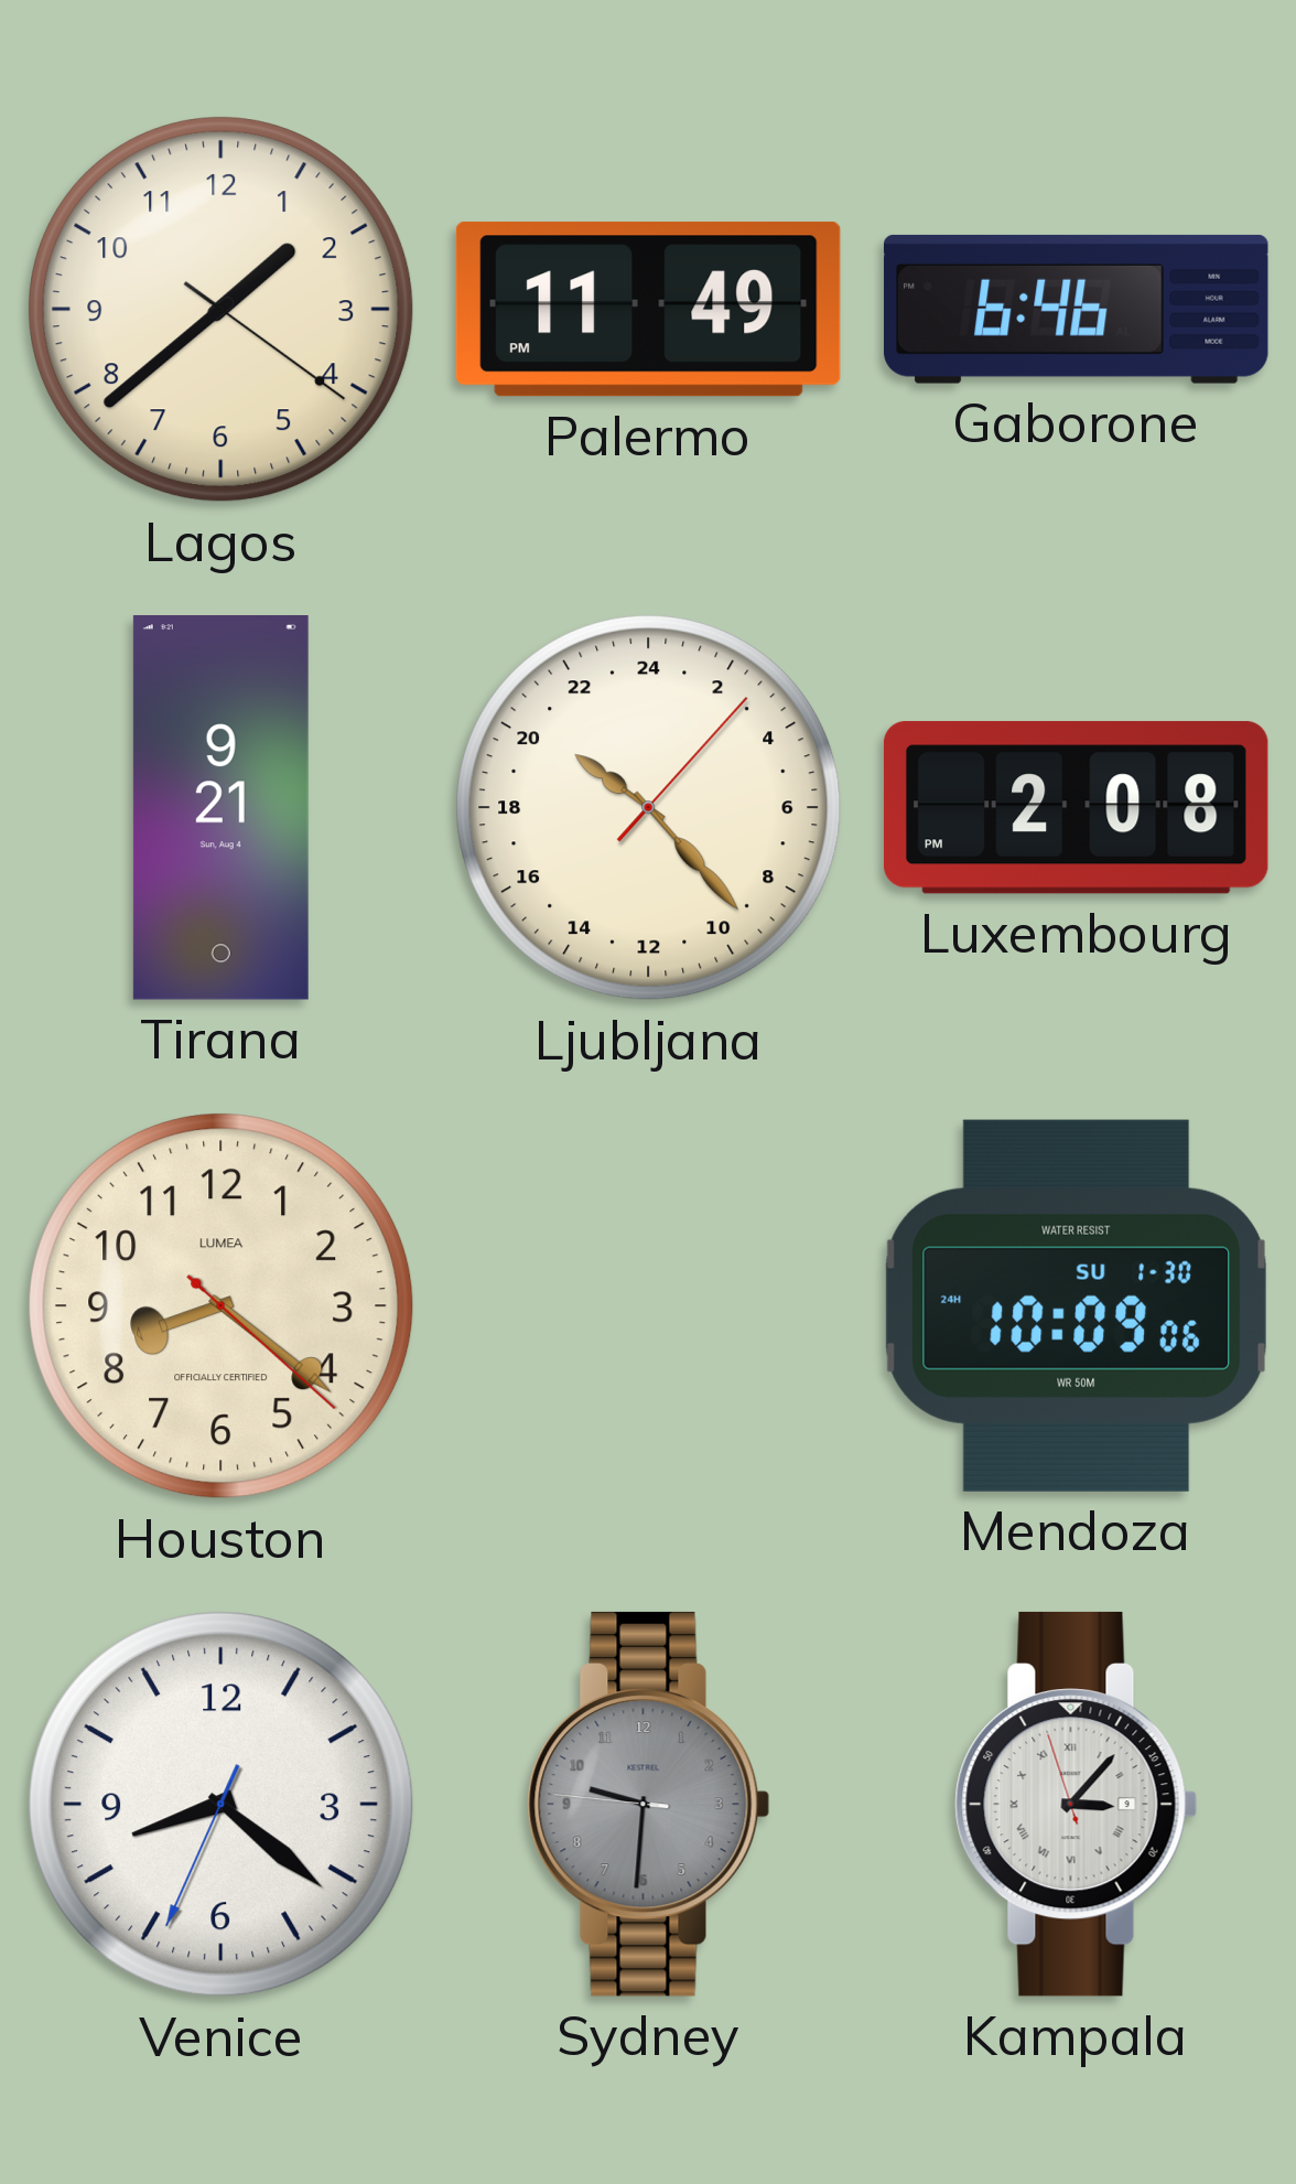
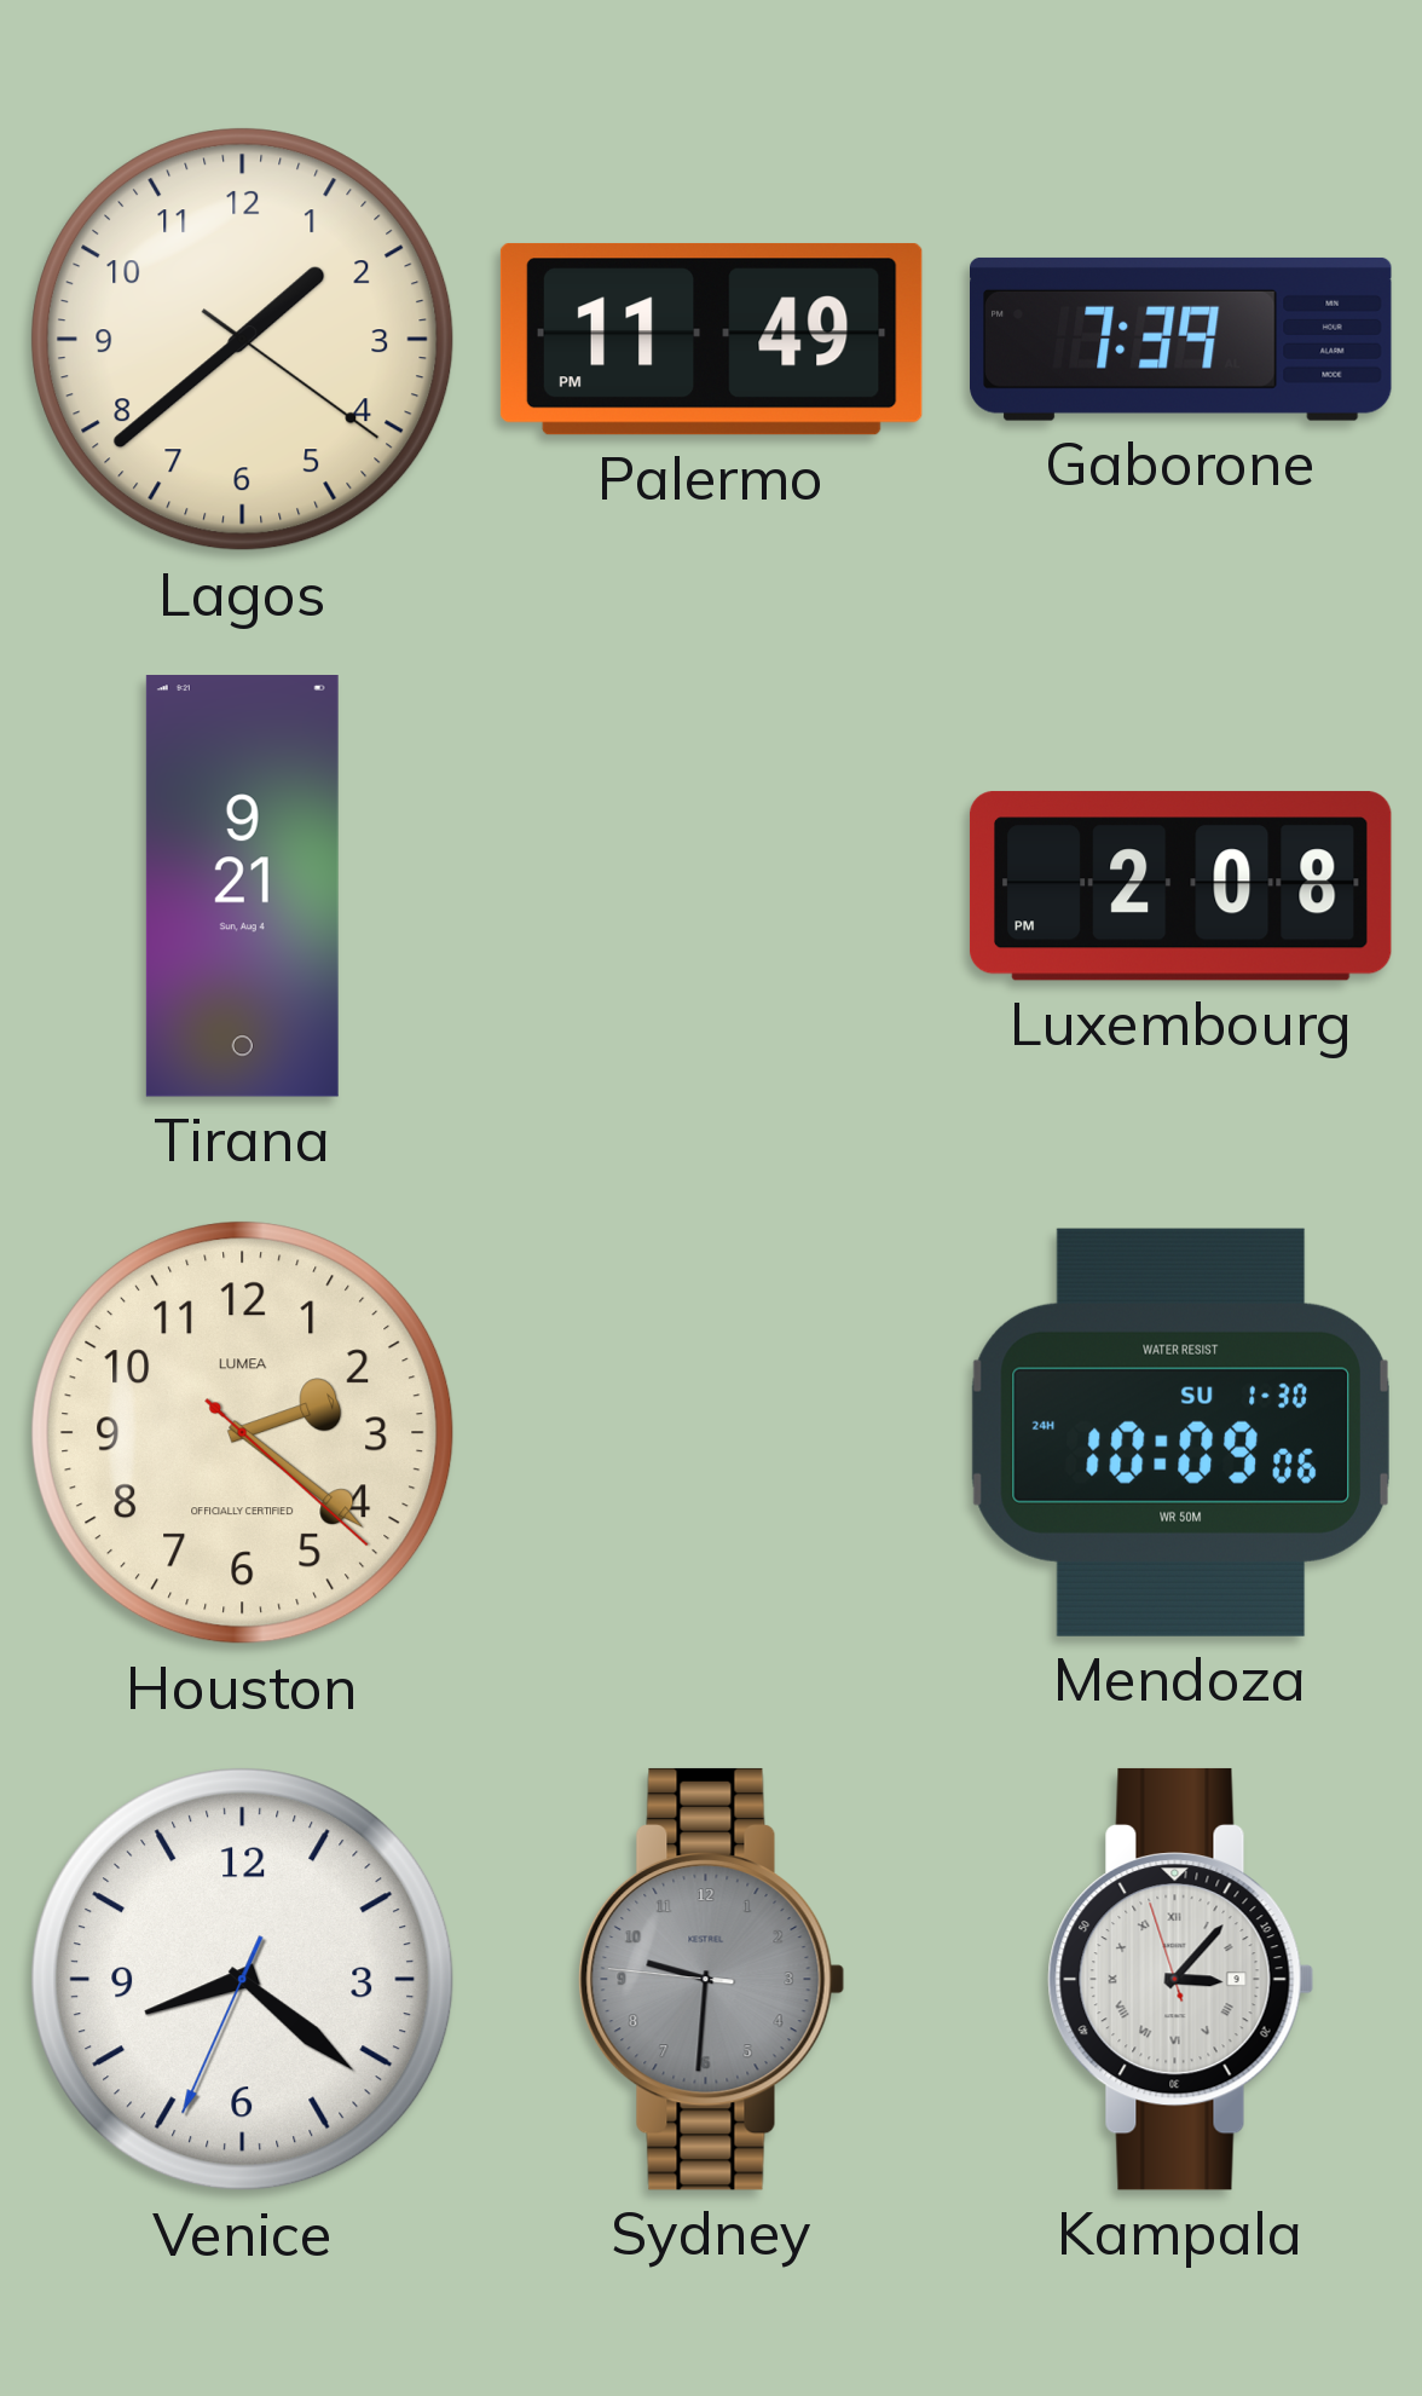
Gaborone: 6:46 -> 7:39
Ljubljana: 20:23 -> none
Houston: 8:21 -> 2:21
